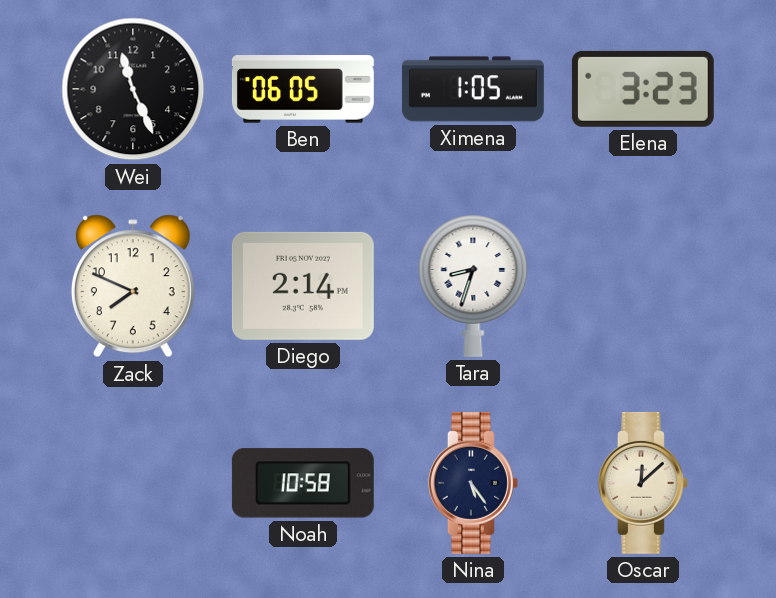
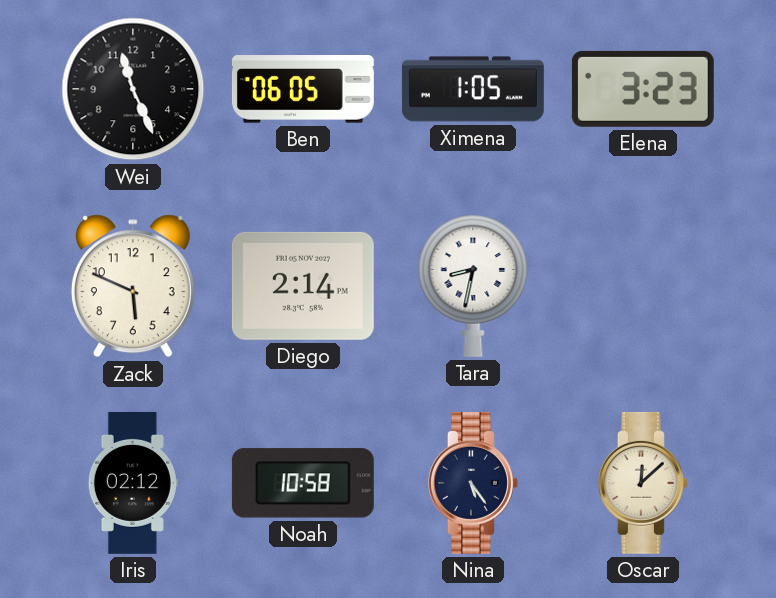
Zack: 7:49 -> 5:49
Tara: 8:33 -> 8:32
Iris: none -> 02:12
